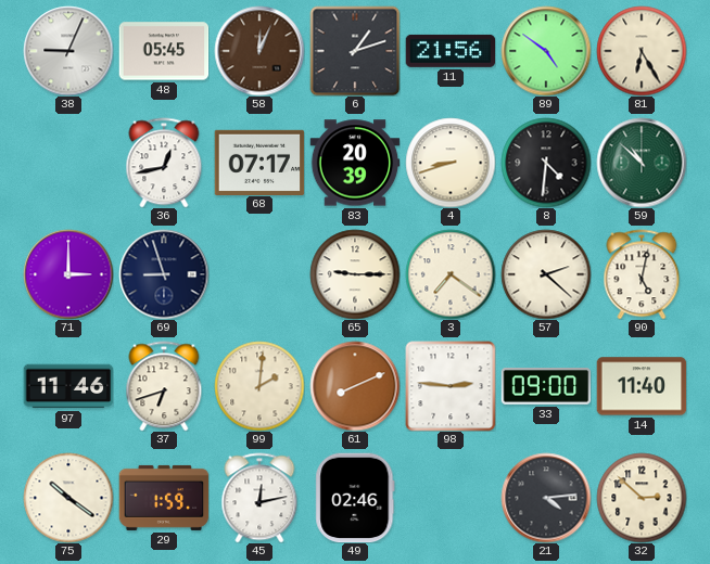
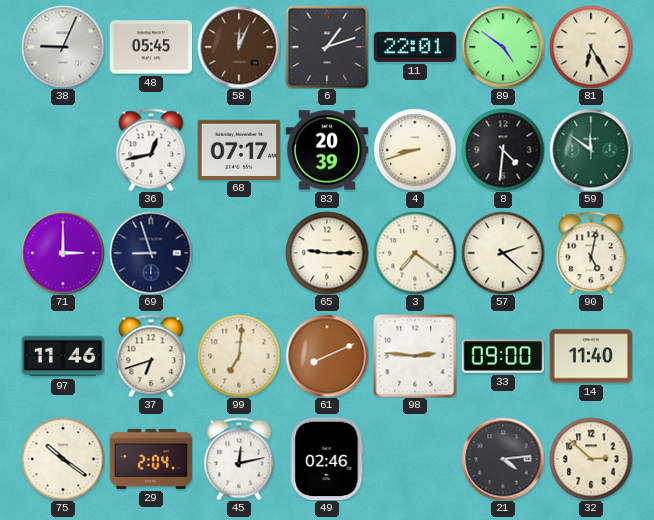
11: 21:56 -> 22:01
59: 10:52 -> 11:51
99: 2:01 -> 7:01
29: 1:59 -> 2:04
